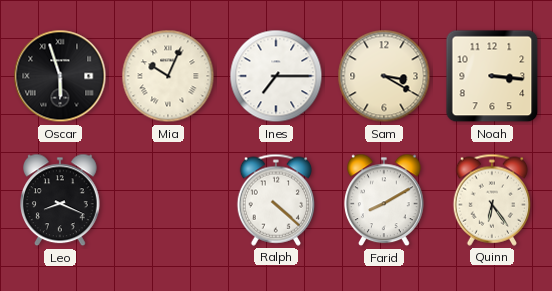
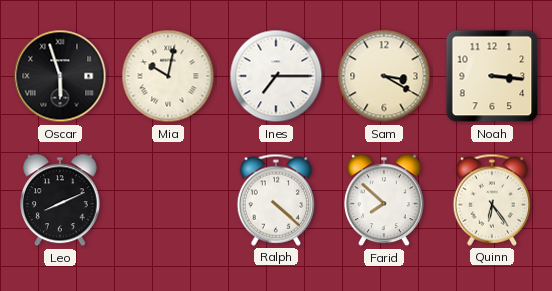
Mia: 10:04 -> 10:02
Leo: 8:19 -> 8:11
Farid: 8:10 -> 7:52
